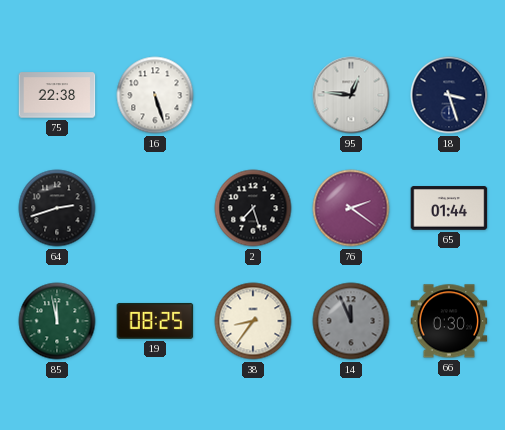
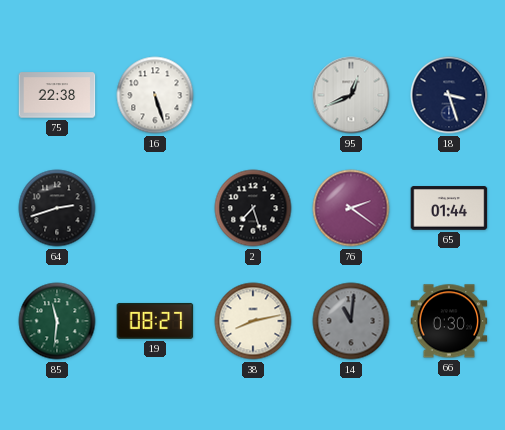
95: 12:46 -> 12:41
85: 11:58 -> 11:31
19: 08:25 -> 08:27
38: 8:36 -> 8:13
14: 11:56 -> 11:01
